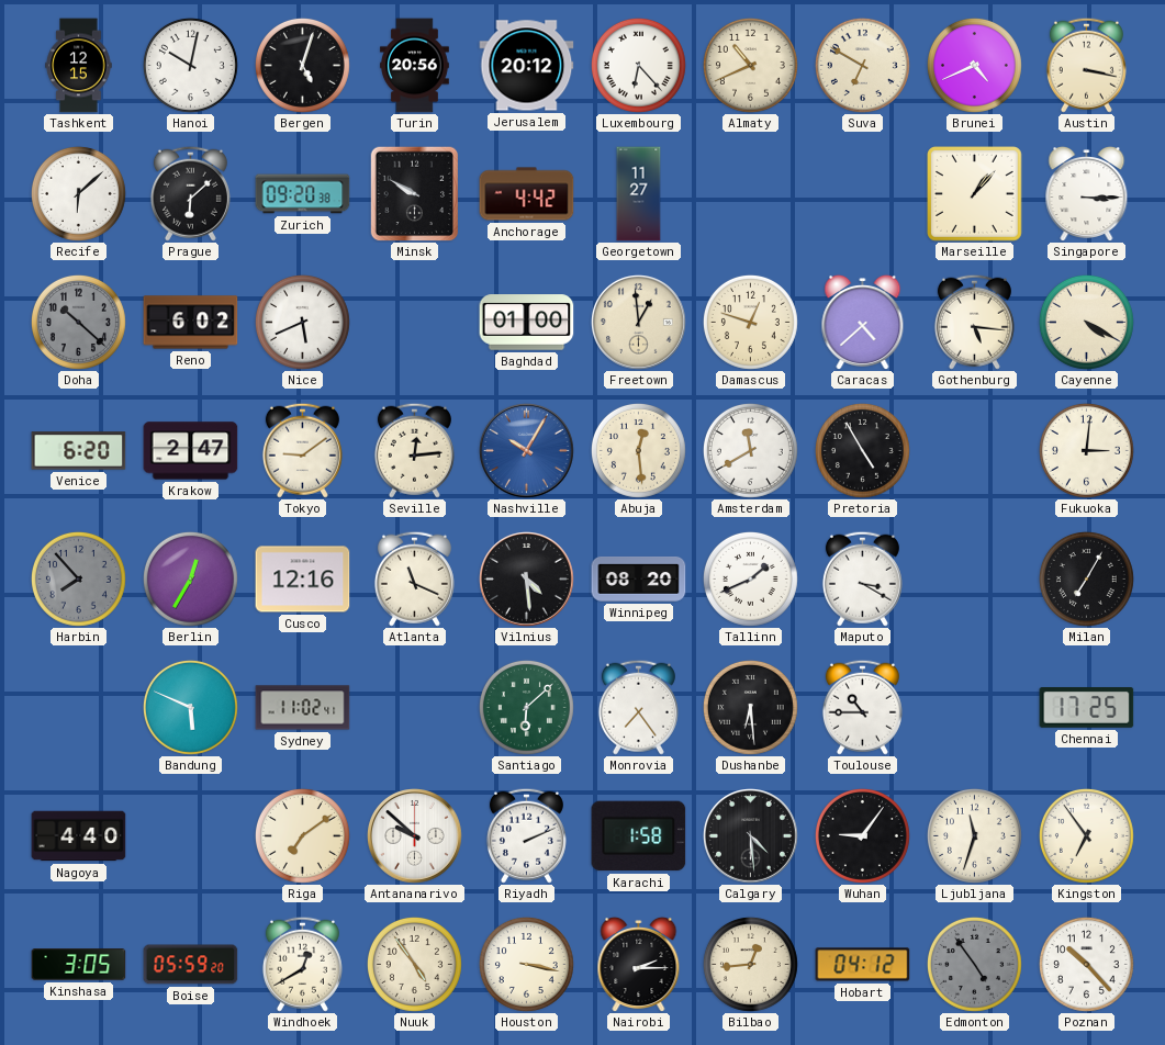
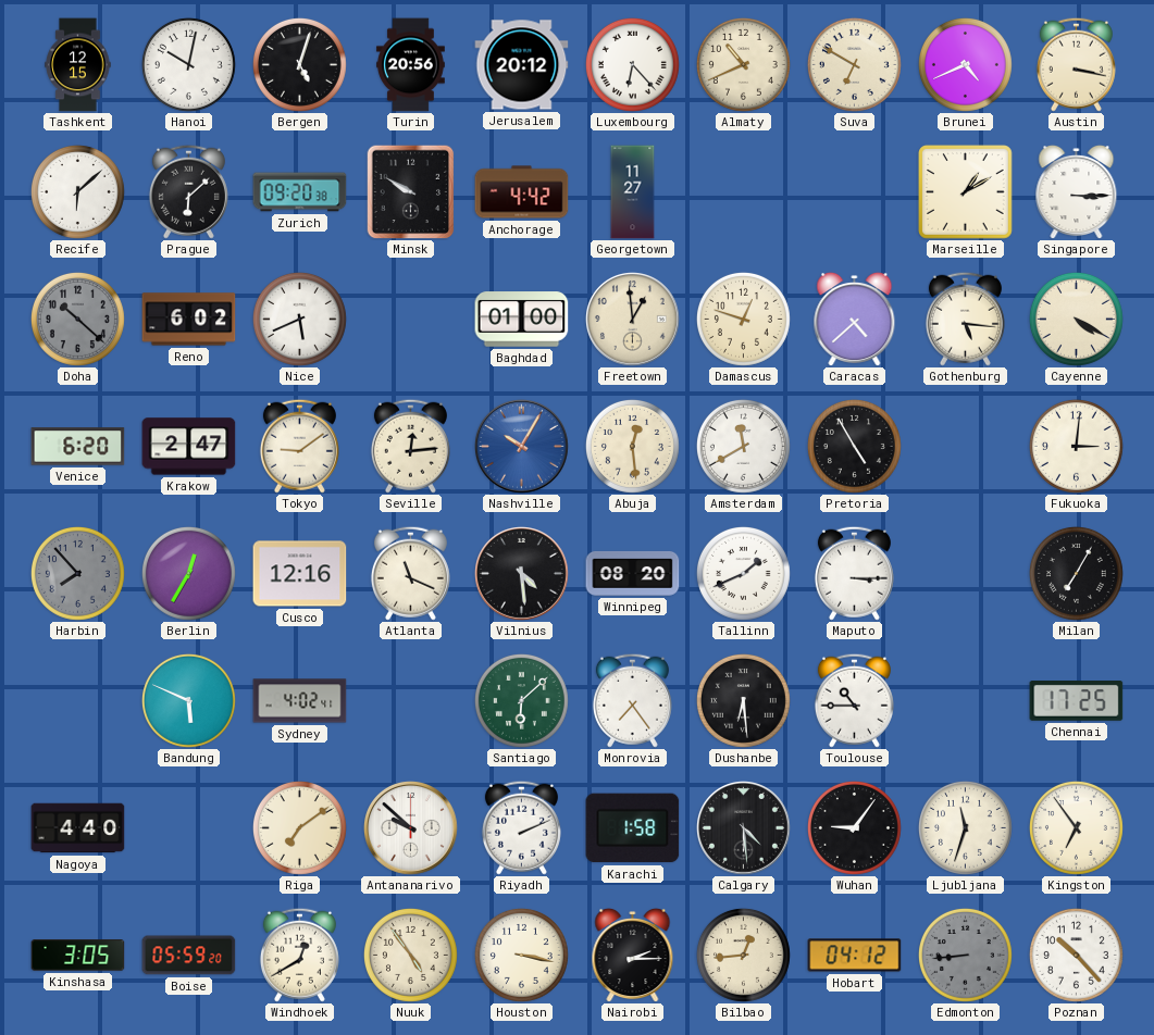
Marseille: 1:07 -> 1:10
Maputo: 3:20 -> 3:15
Sydney: 11:02 -> 4:02
Edmonton: 4:54 -> 8:44
